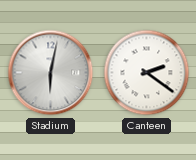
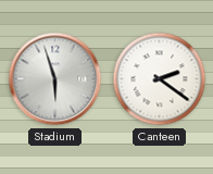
Stadium: 6:02 -> 5:57
